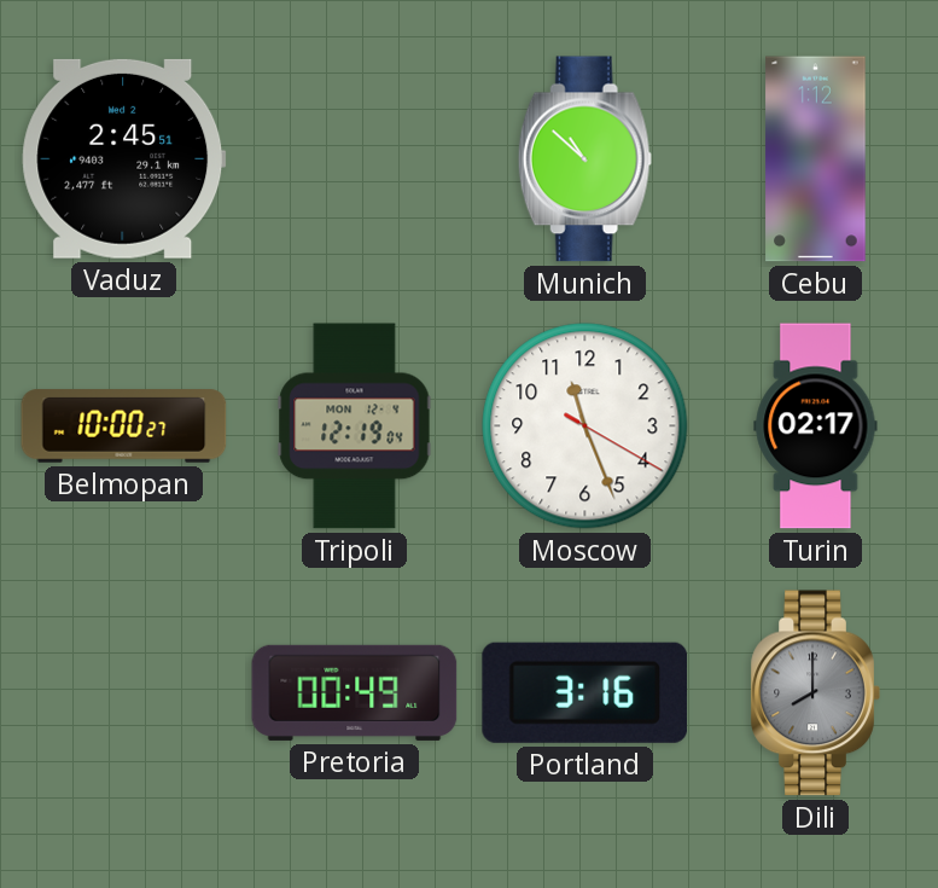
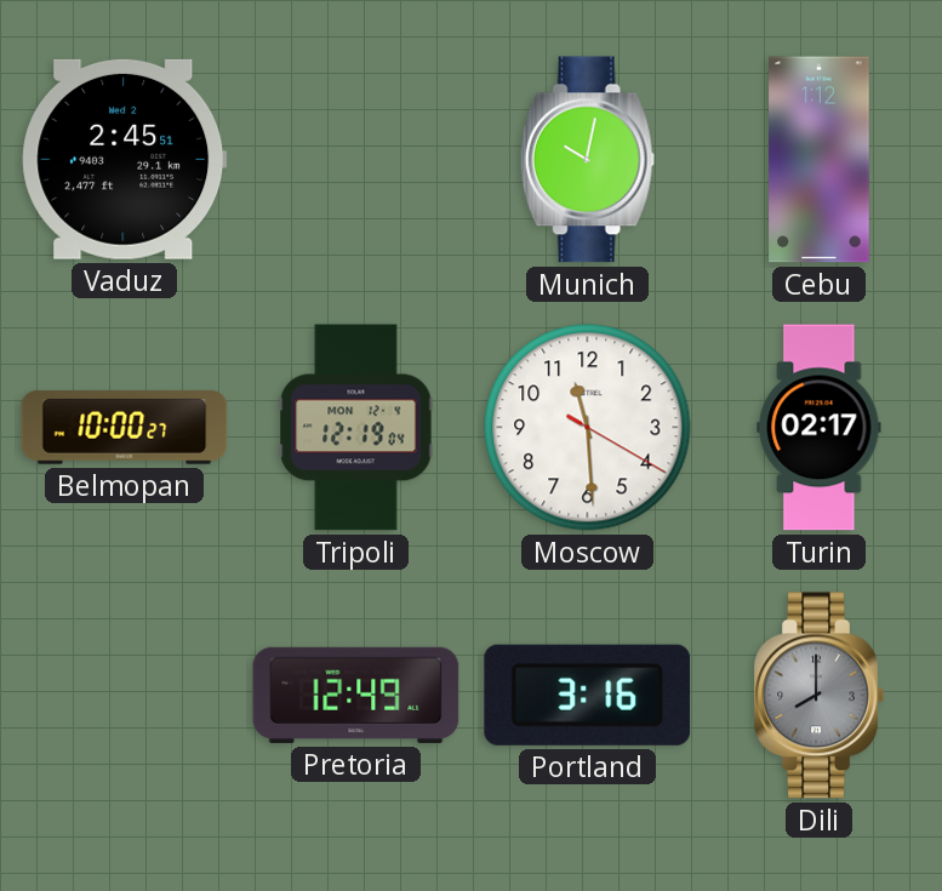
Munich: 10:52 -> 10:02
Moscow: 11:26 -> 11:29
Pretoria: 00:49 -> 12:49
